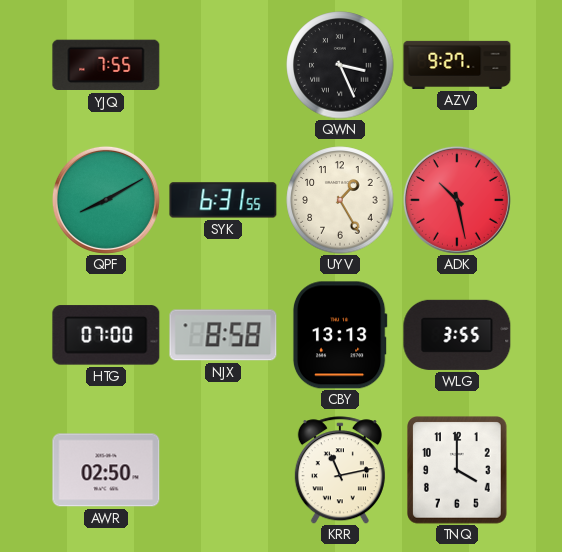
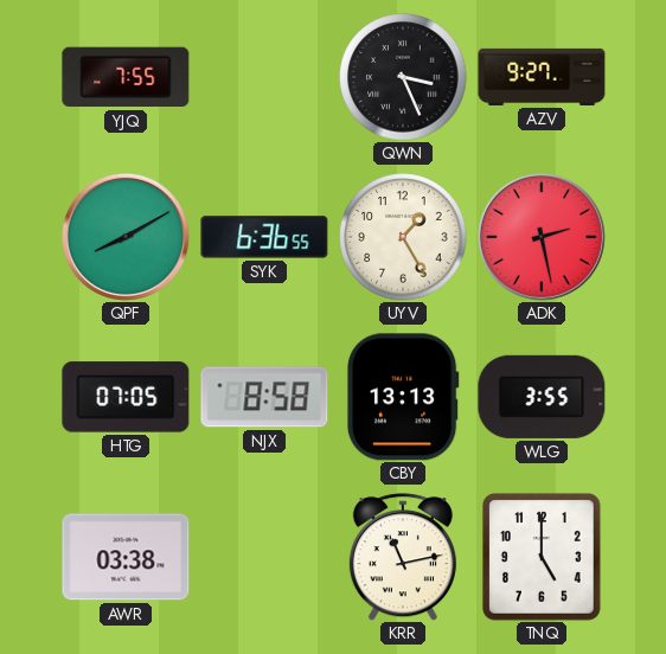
SYK: 6:31 -> 6:36
ADK: 10:28 -> 2:28
HTG: 07:00 -> 07:05
AWR: 02:50 -> 03:38
TNQ: 4:00 -> 5:00
